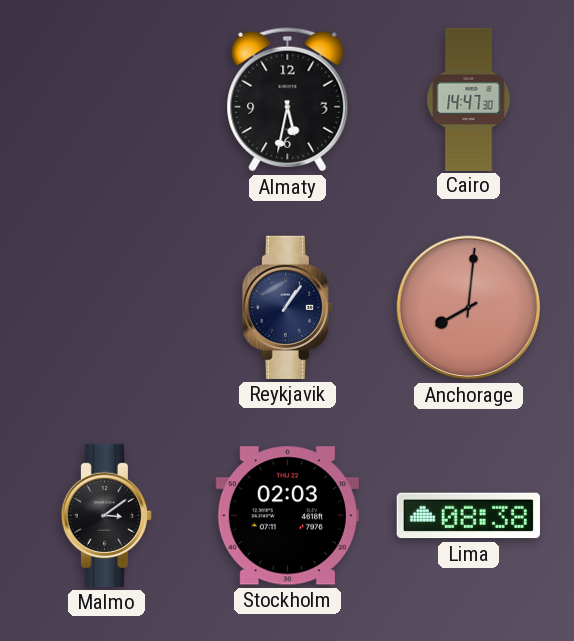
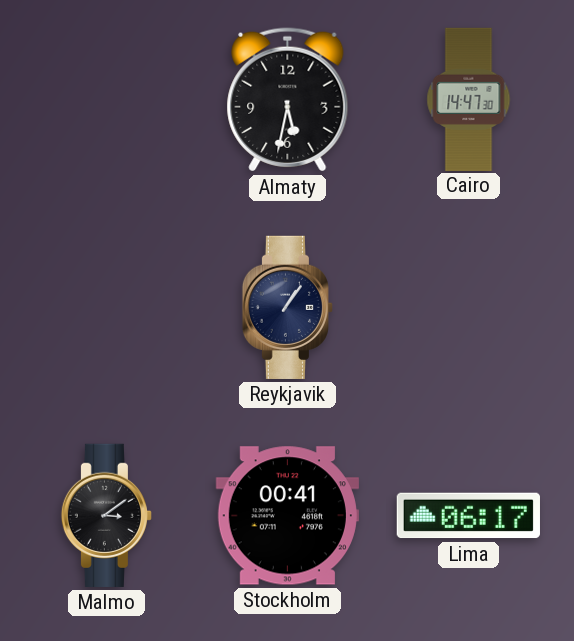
Anchorage: 8:01 -> none
Stockholm: 02:03 -> 00:41
Lima: 08:38 -> 06:17
